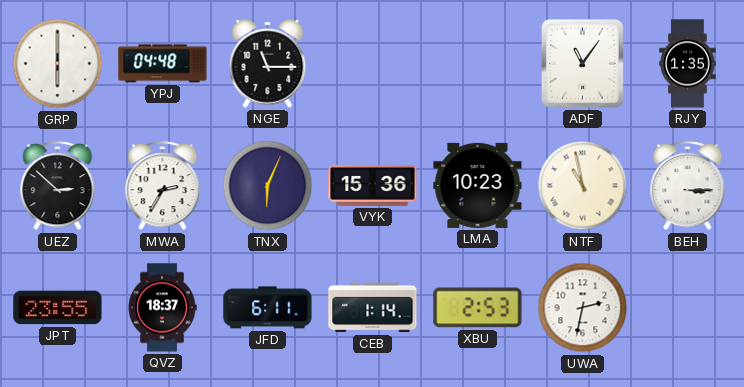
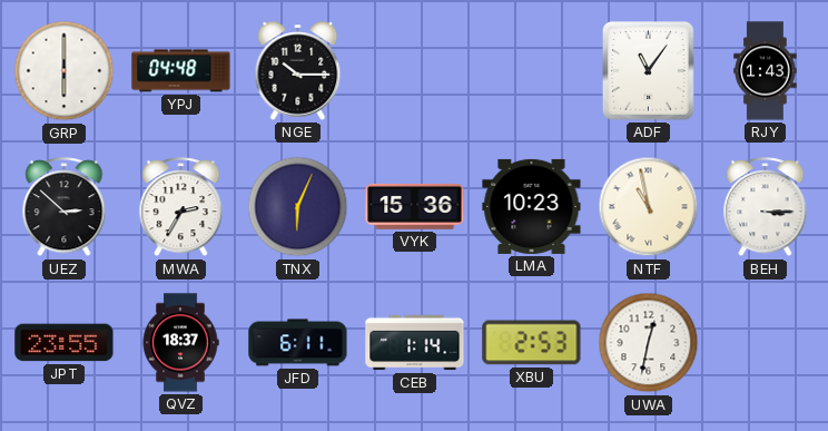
NGE: 11:15 -> 10:15
RJY: 1:35 -> 1:43
UWA: 2:32 -> 12:32
